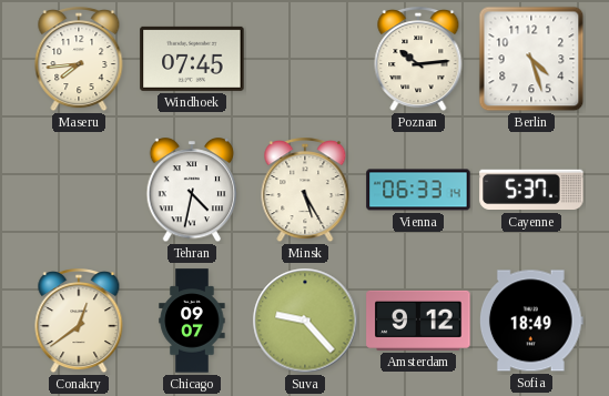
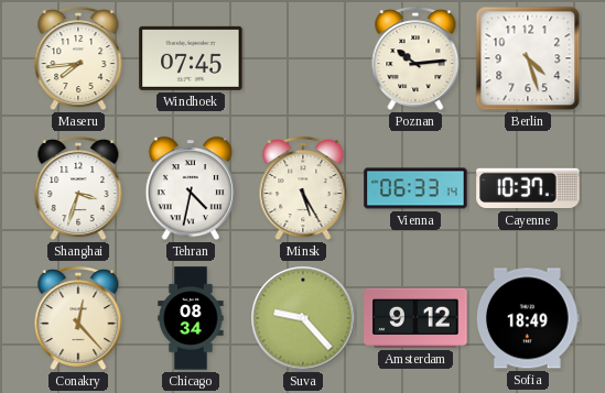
Shanghai: none -> 3:33
Cayenne: 5:37 -> 10:37
Conakry: 12:39 -> 12:23
Chicago: 09:07 -> 08:34
